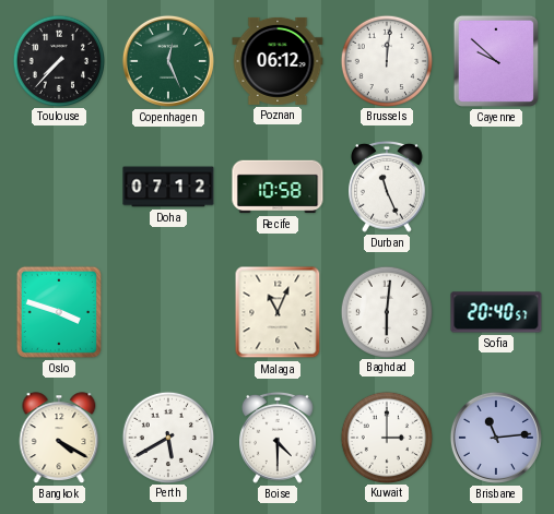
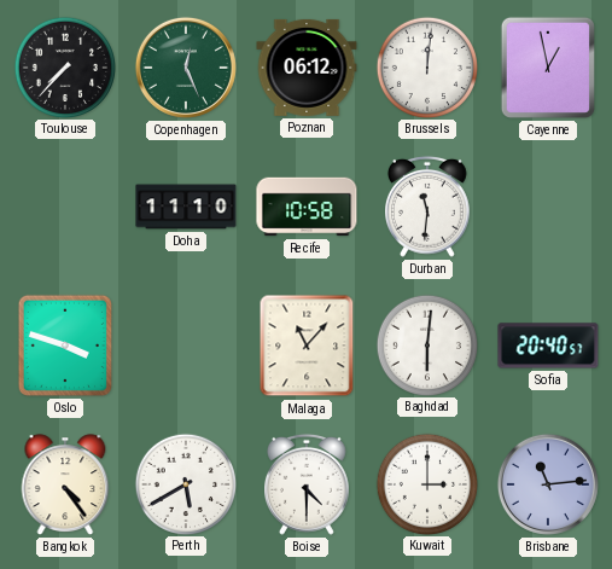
Cayenne: 9:52 -> 12:58
Doha: 07:12 -> 11:10
Durban: 11:26 -> 11:31
Malaga: 11:04 -> 11:07
Bangkok: 4:20 -> 4:24
